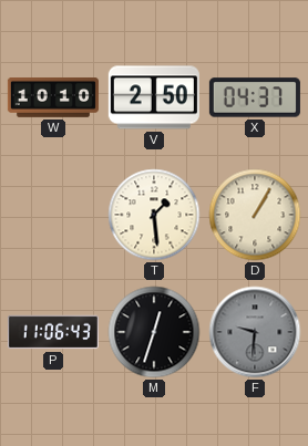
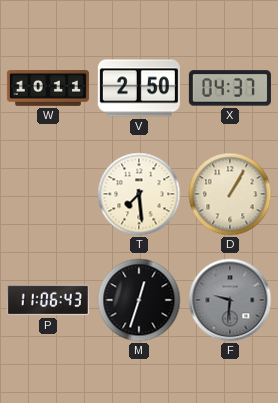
W: 10:10 -> 10:11
T: 1:29 -> 7:29
